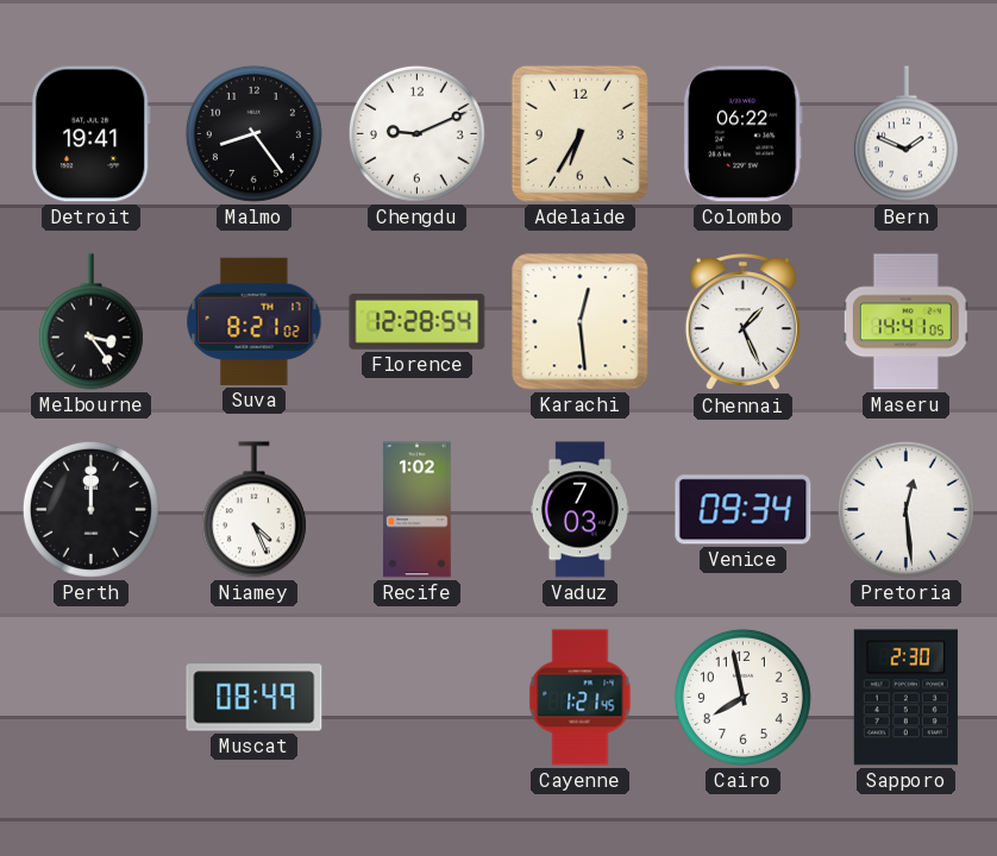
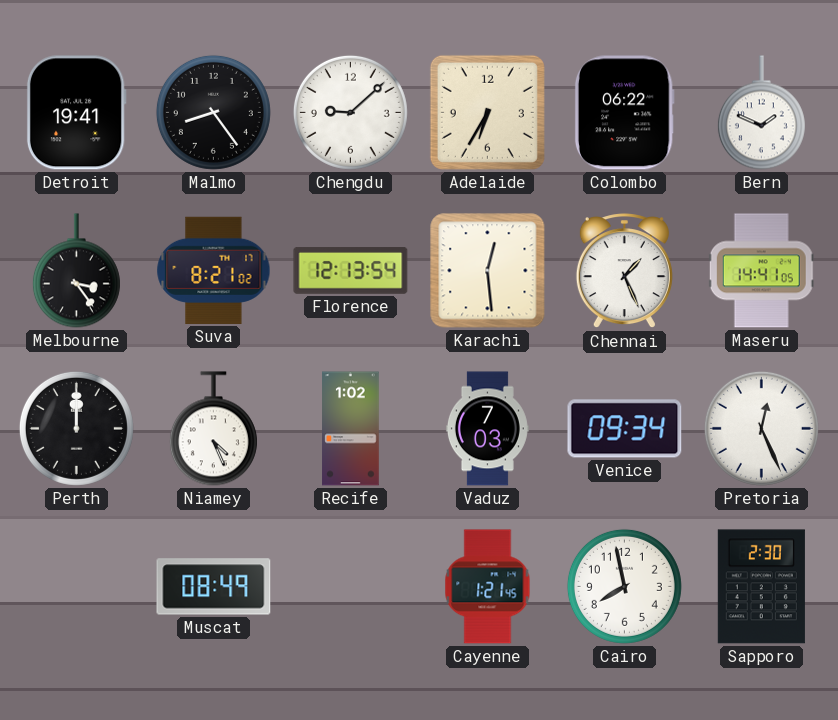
Chengdu: 9:11 -> 9:08
Florence: 12:28 -> 12:13
Pretoria: 12:29 -> 12:26
